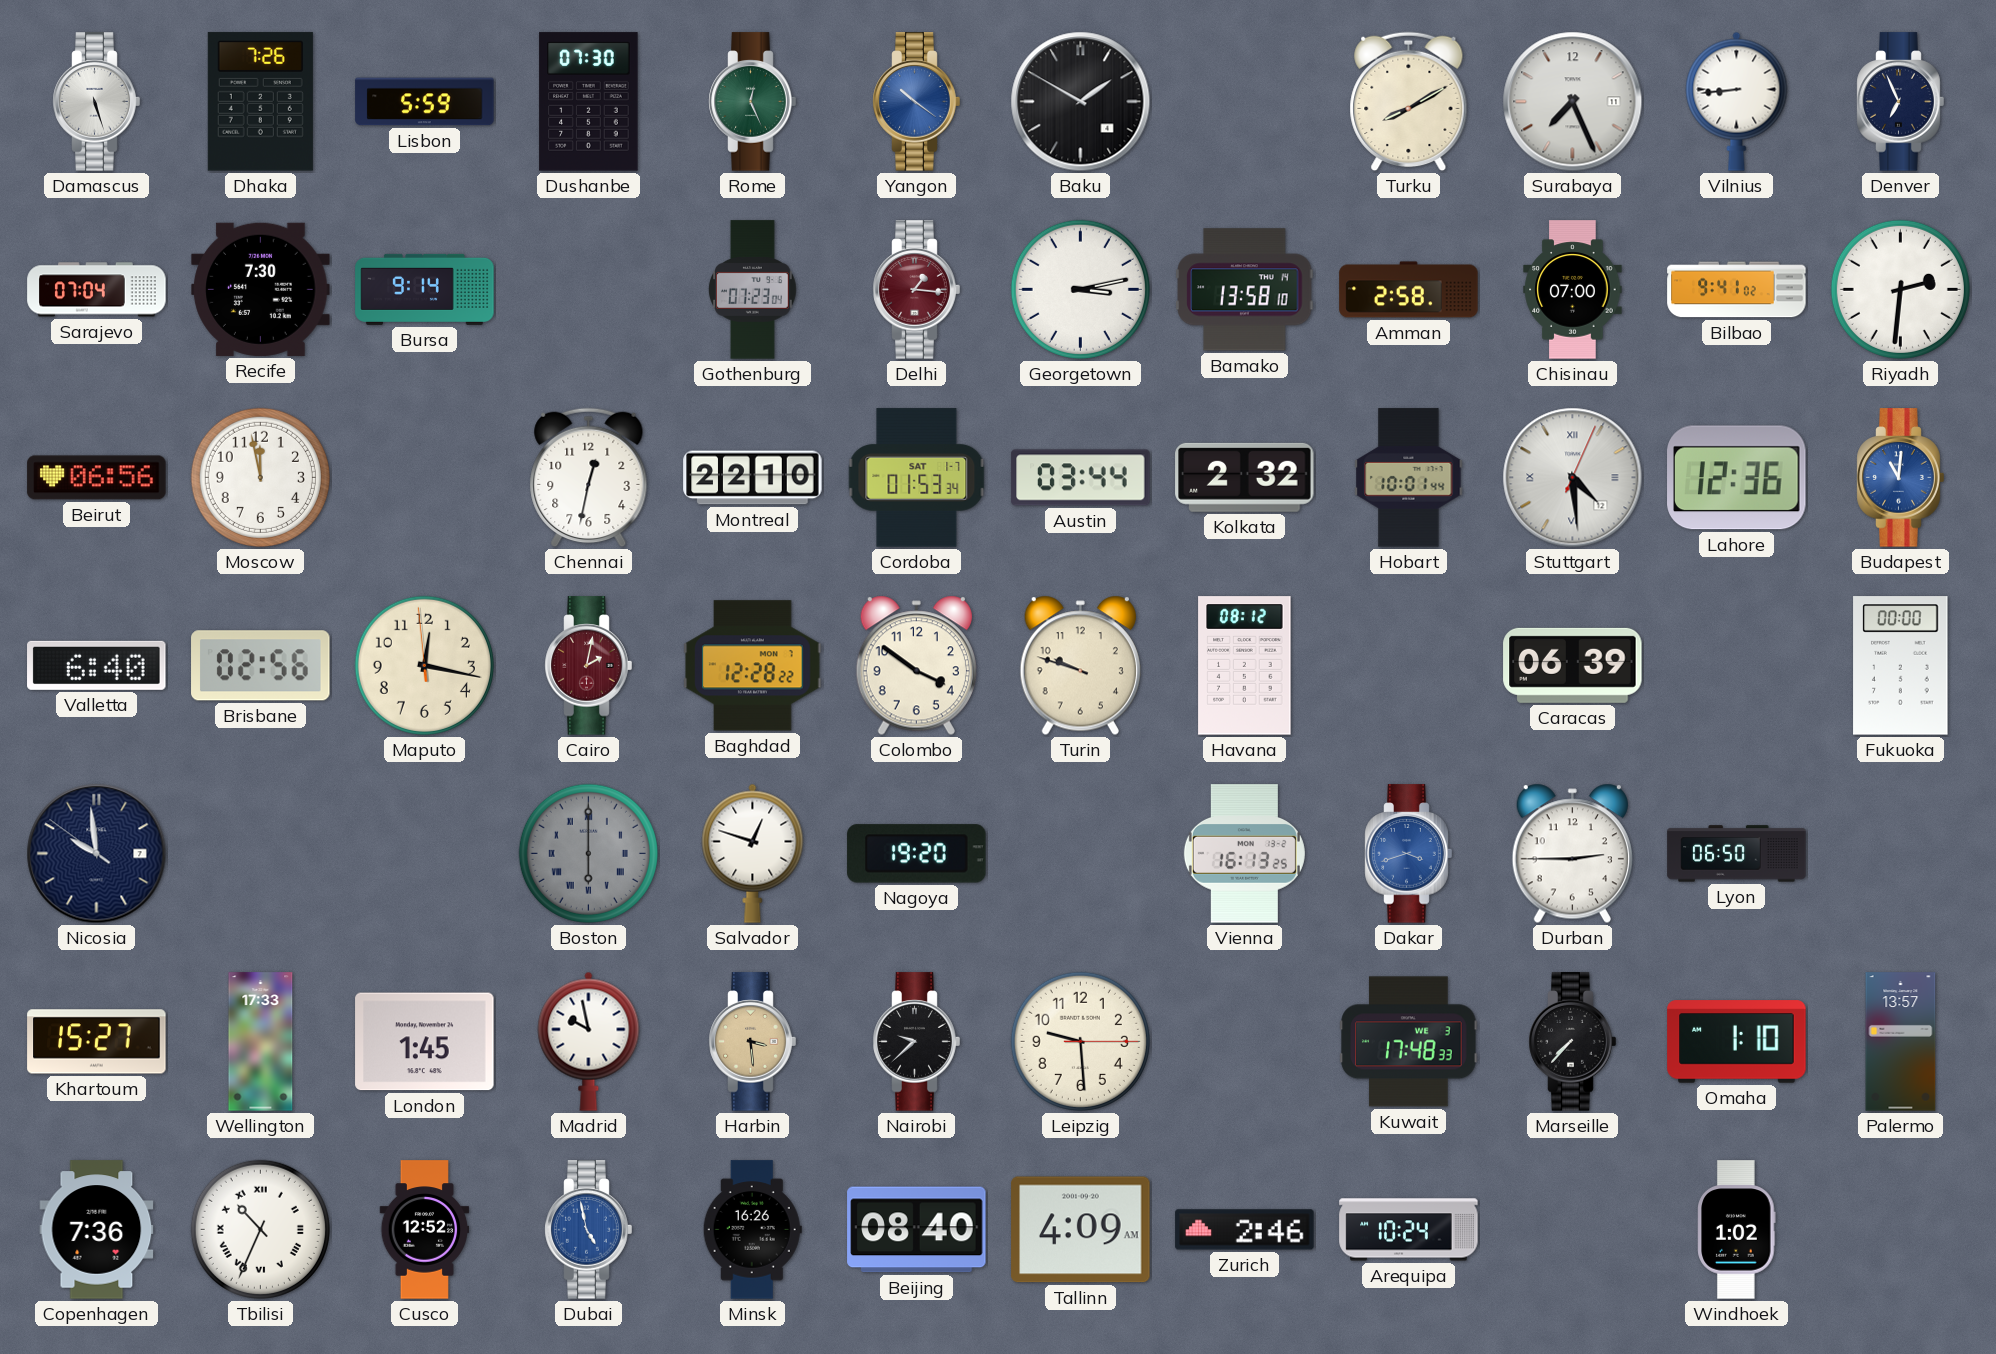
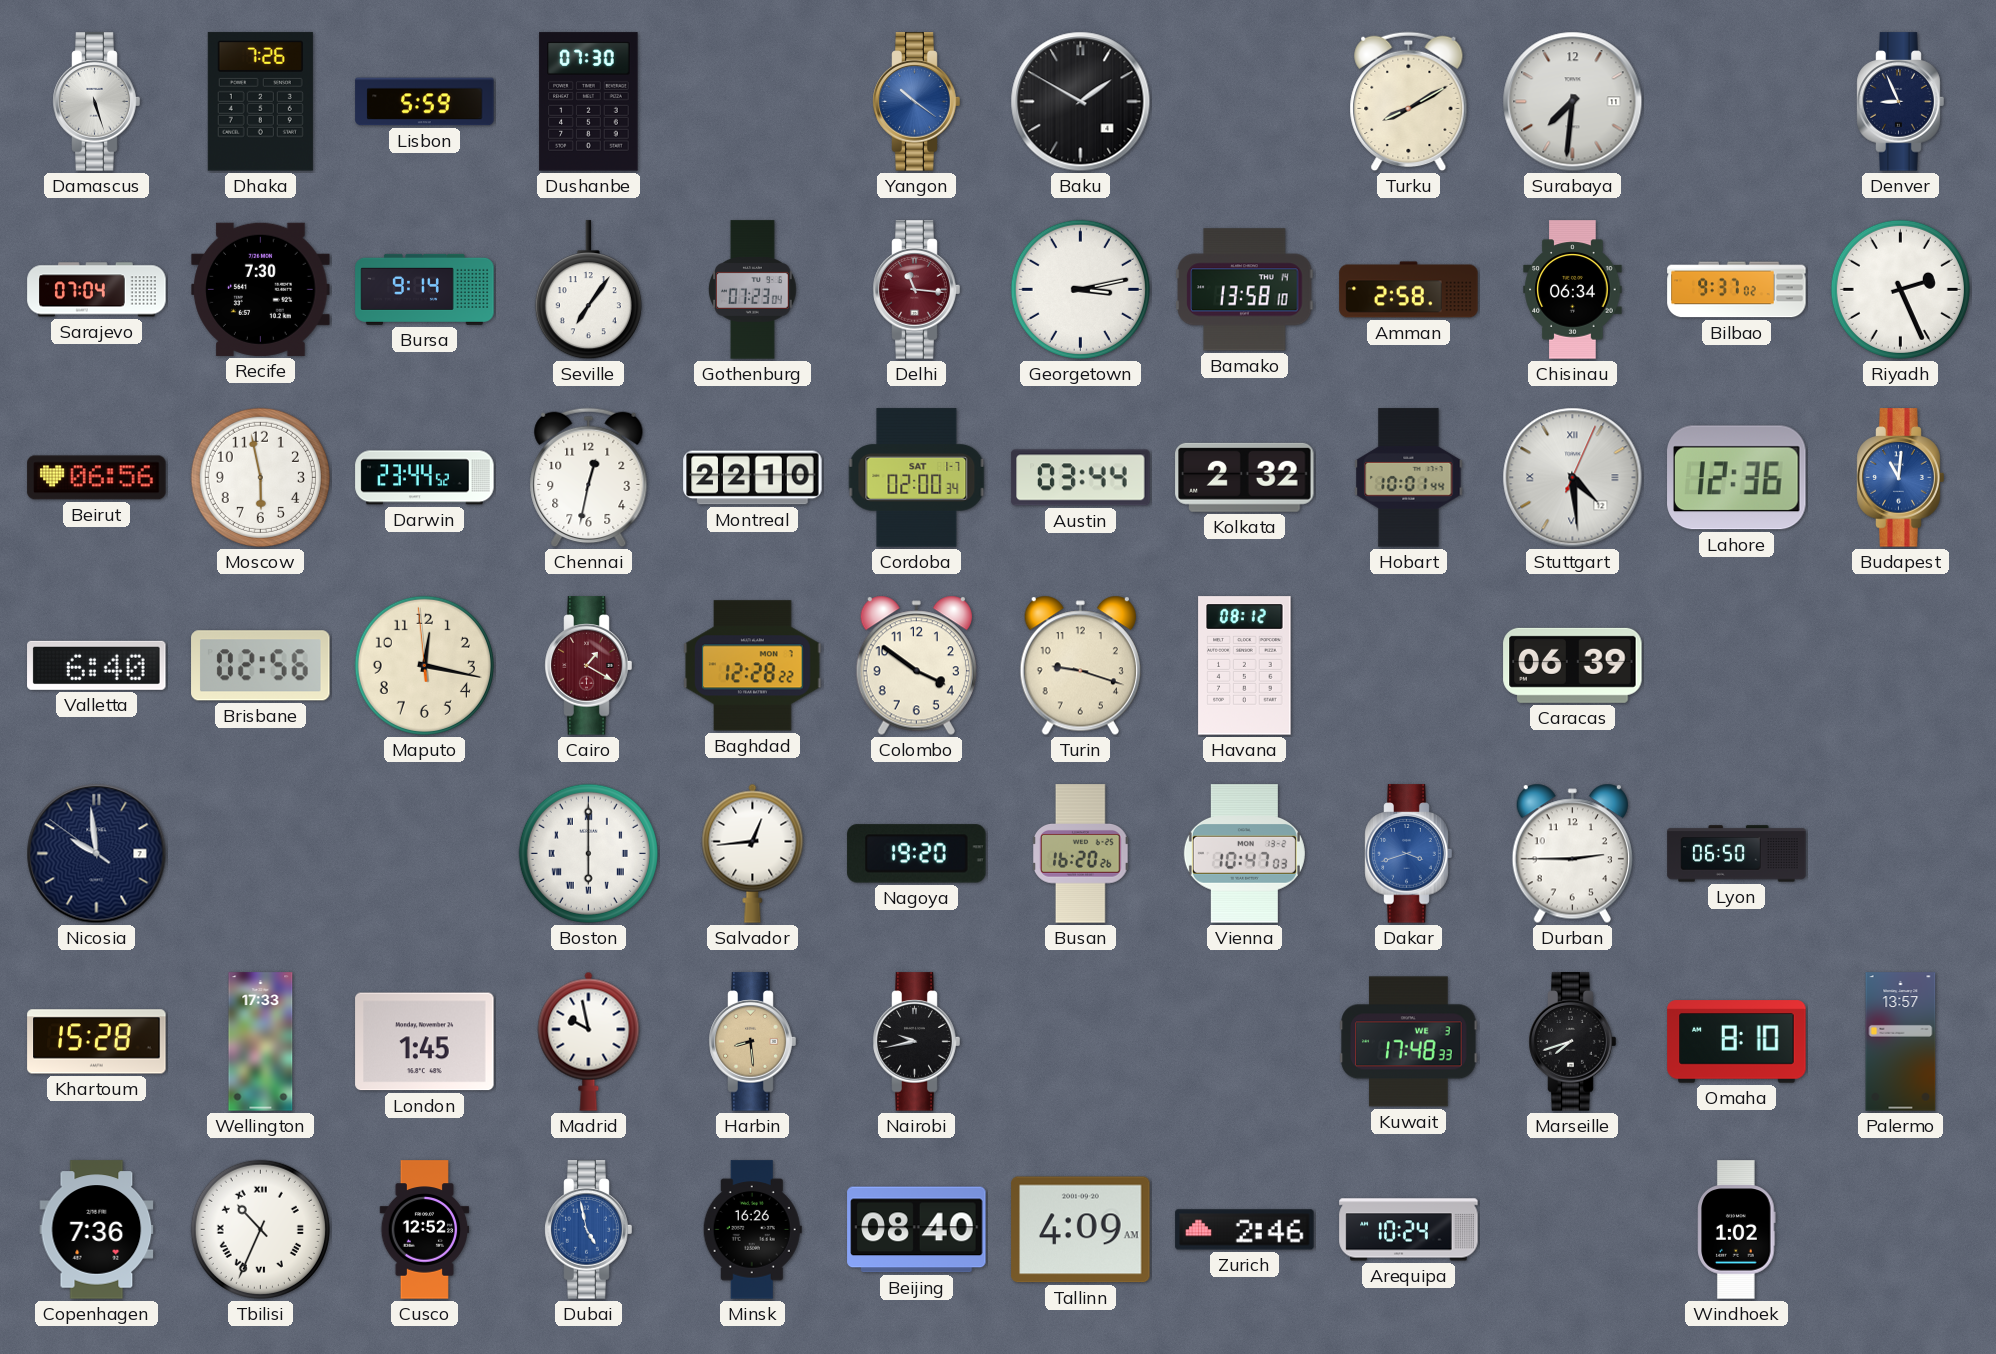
Rome: 12:26 -> none
Surabaya: 7:26 -> 7:31
Vilnius: 8:44 -> none
Denver: 6:56 -> 8:56
Seville: none -> 7:06
Delhi: 1:16 -> 11:16
Chisinau: 07:00 -> 06:34
Bilbao: 9:41 -> 9:37
Riyadh: 2:31 -> 2:26
Moscow: 11:58 -> 5:58
Darwin: none -> 23:44
Cordoba: 01:53 -> 02:00
Cairo: 2:02 -> 1:20
Turin: 9:48 -> 9:18
Fukuoka: 00:00 -> none
Boston dial: grey -> white
Salvador: 12:48 -> 12:44
Busan: none -> 16:20
Vienna: 16:13 -> 10:47
Khartoum: 15:27 -> 15:28
Harbin: 3:29 -> 8:29
Nairobi: 9:38 -> 9:43
Leipzig: 9:29 -> none
Marseille: 7:37 -> 7:42
Omaha: 1:10 -> 8:10
